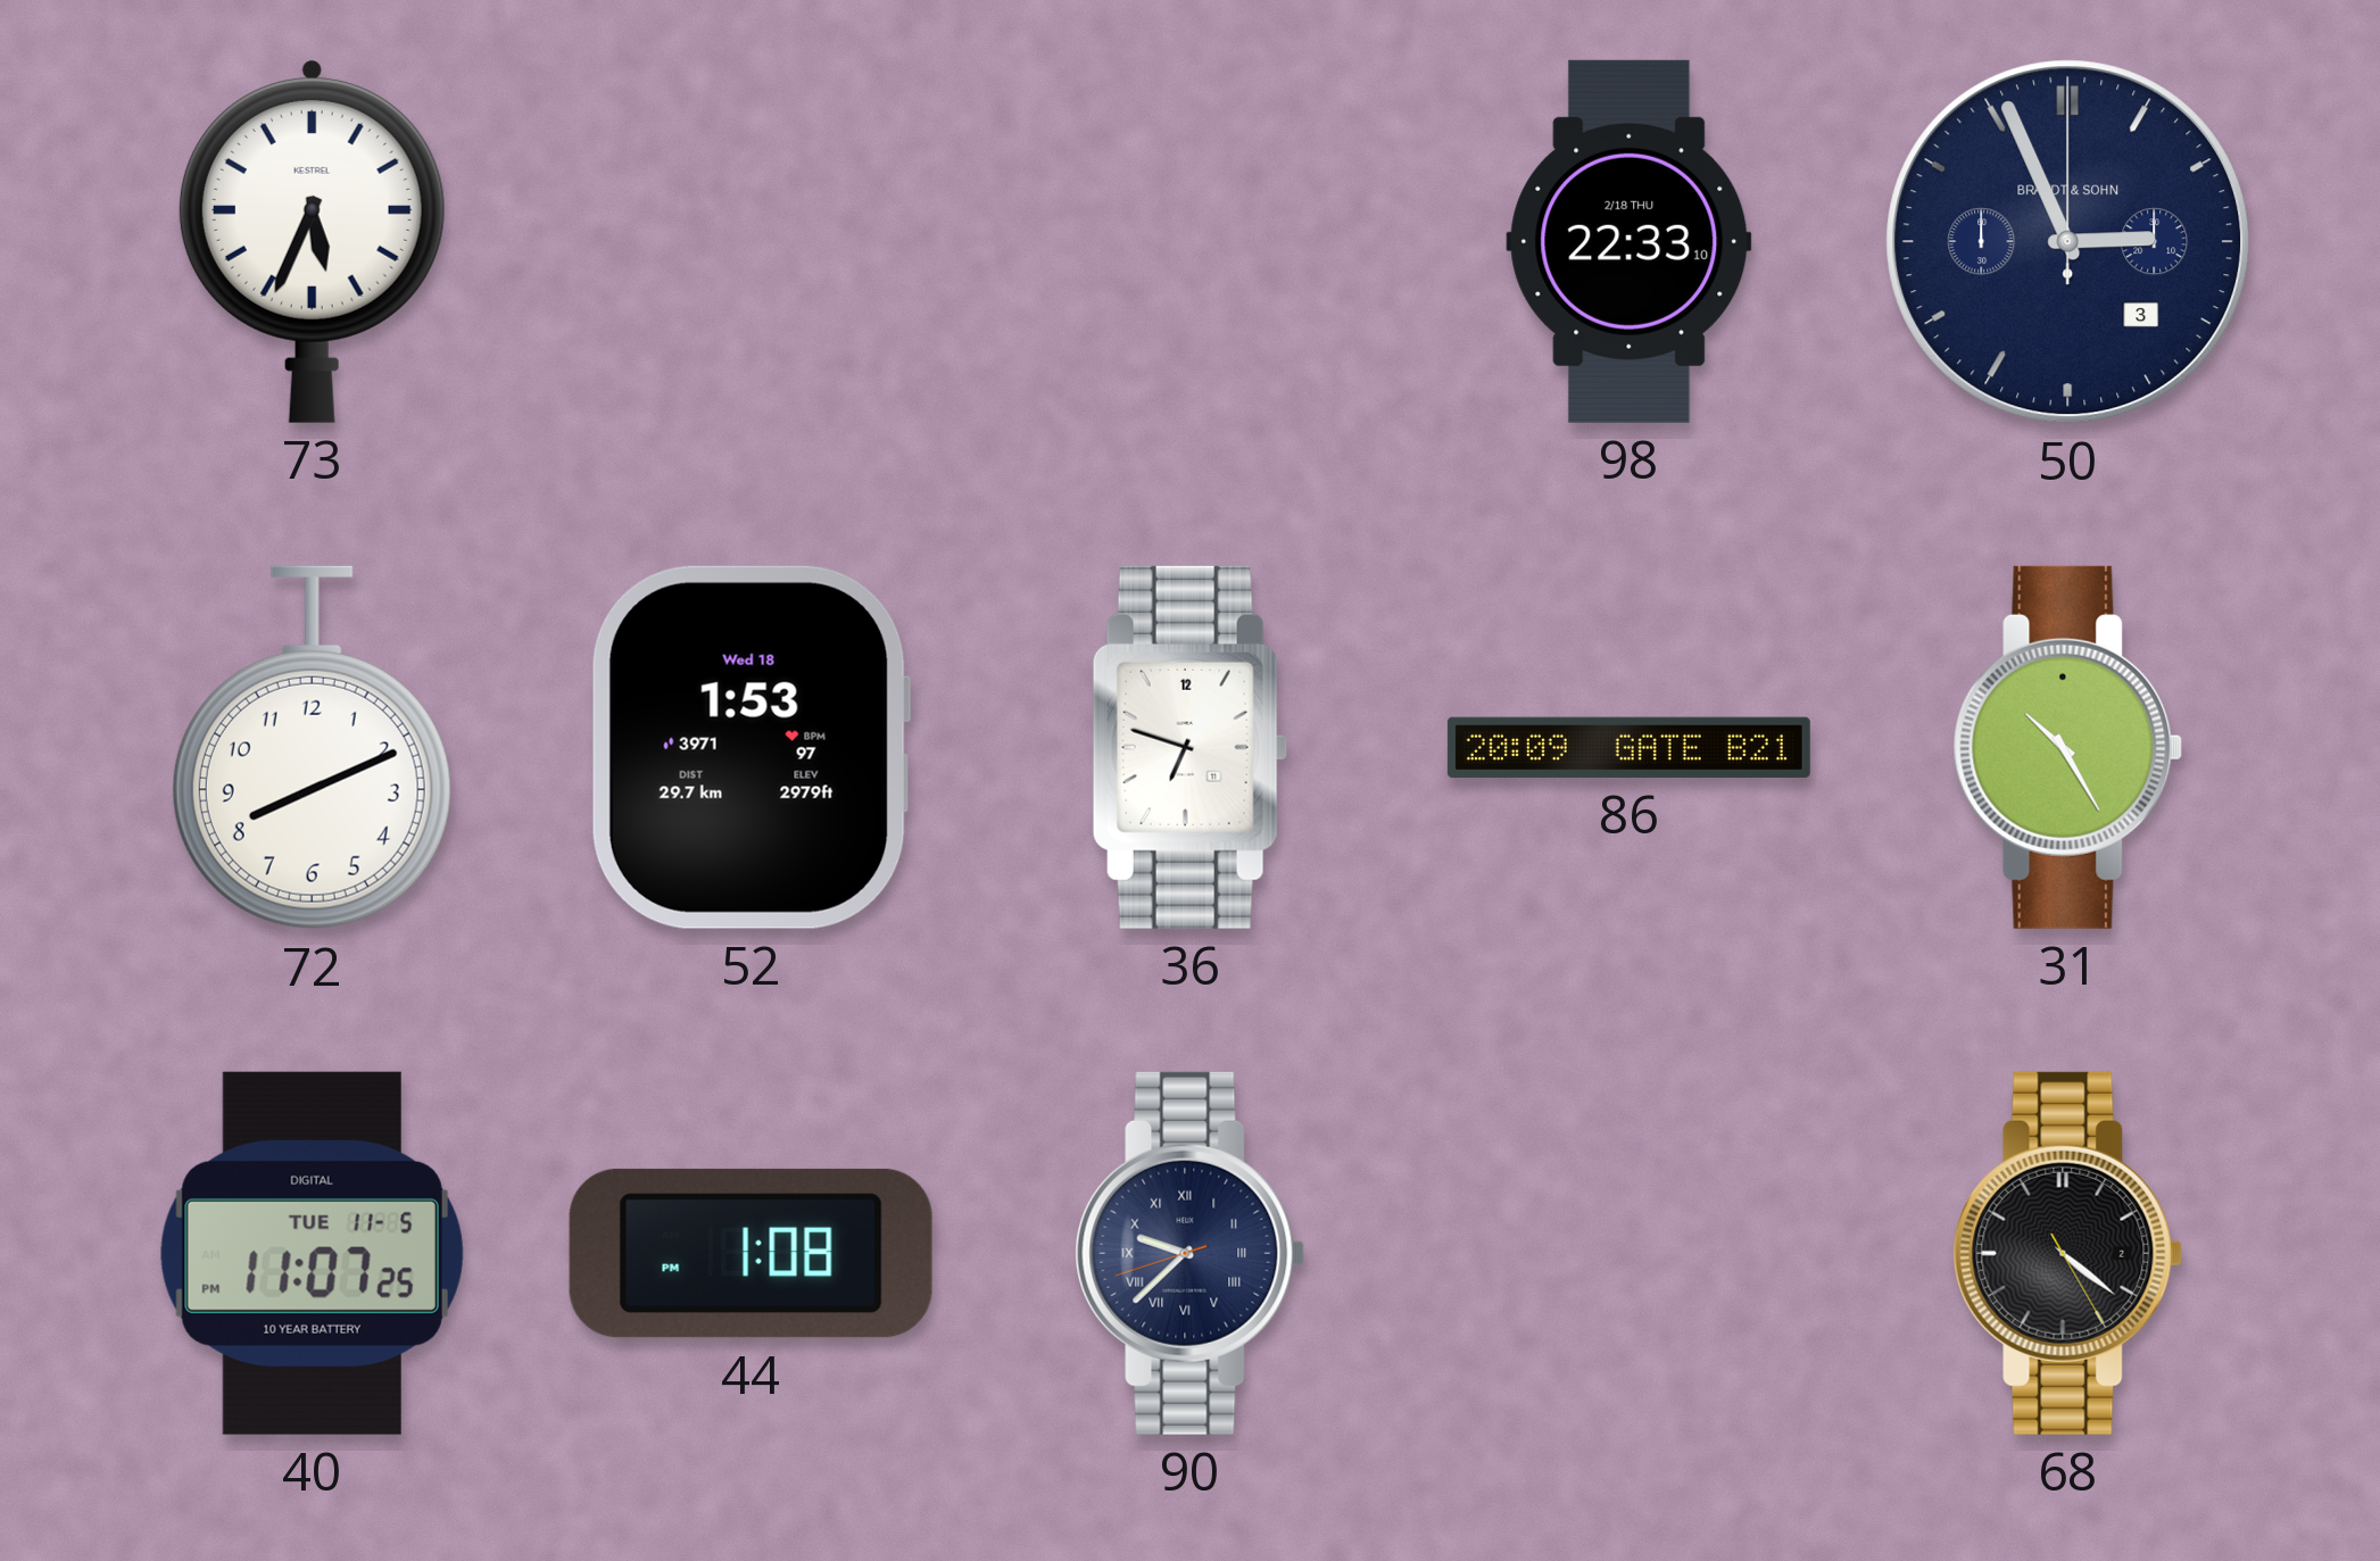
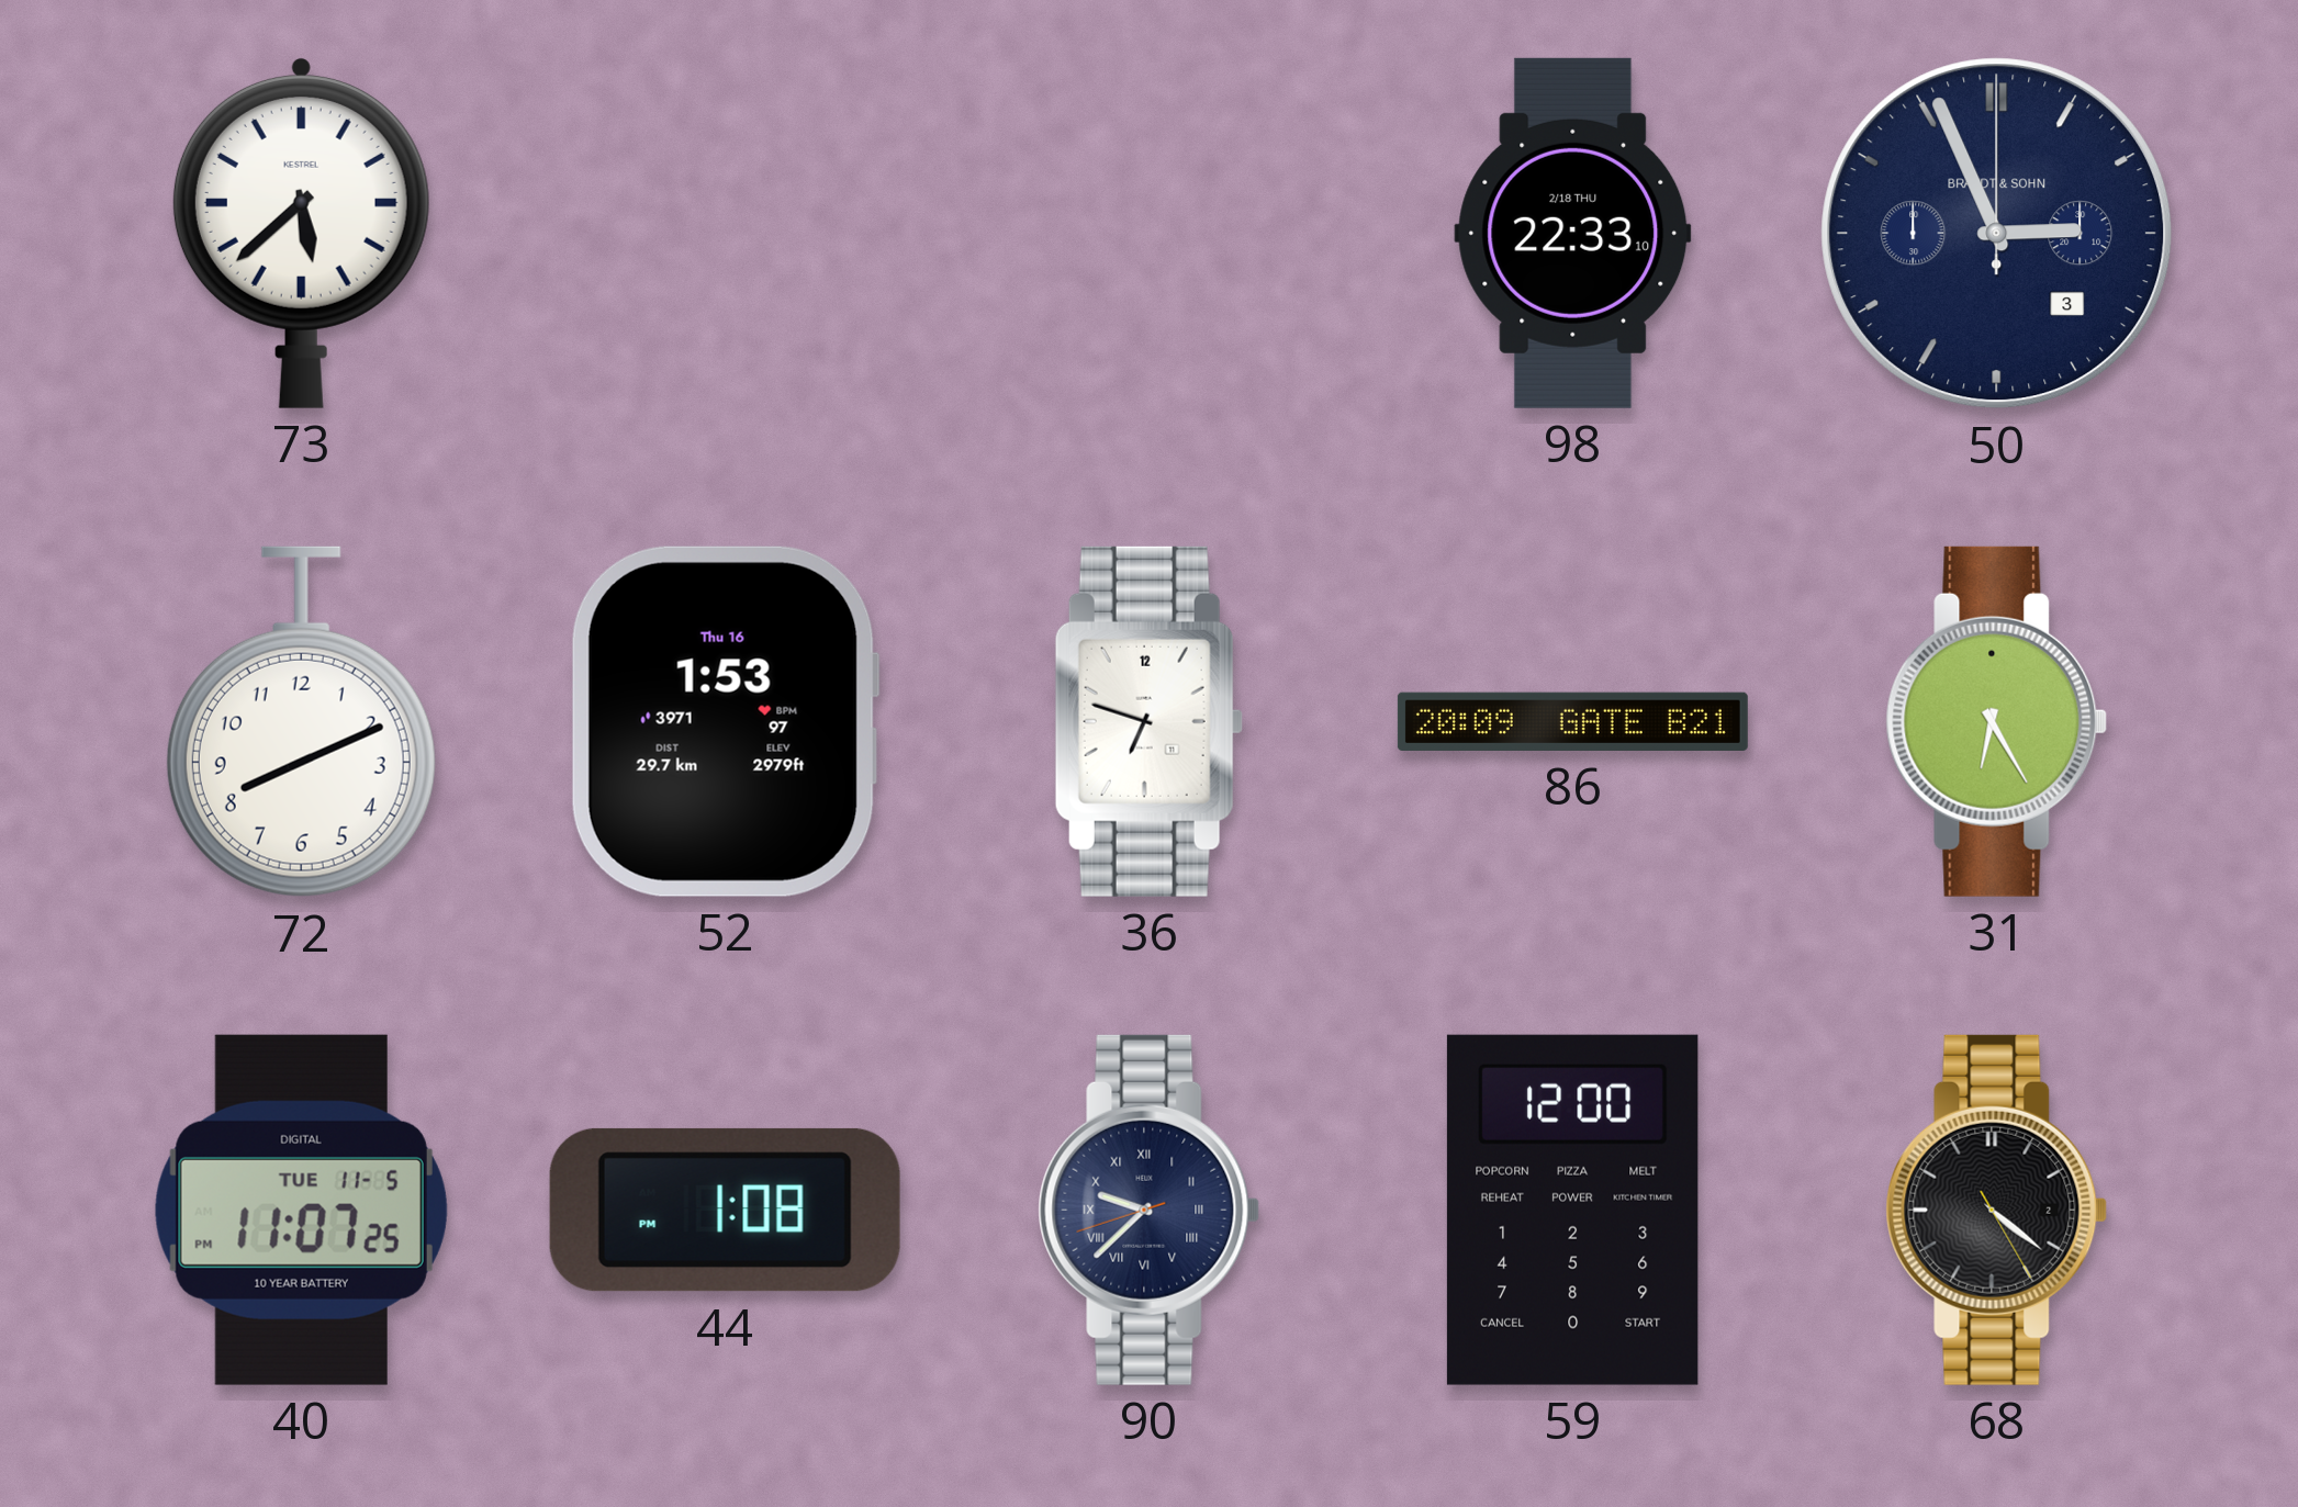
73: 5:34 -> 5:38
52 date: Wed 18 -> Thu 16
31: 10:25 -> 6:25
59: none -> 12:00
